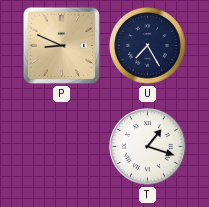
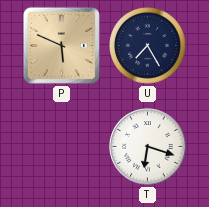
P: 8:49 -> 5:49
T: 1:18 -> 6:18
